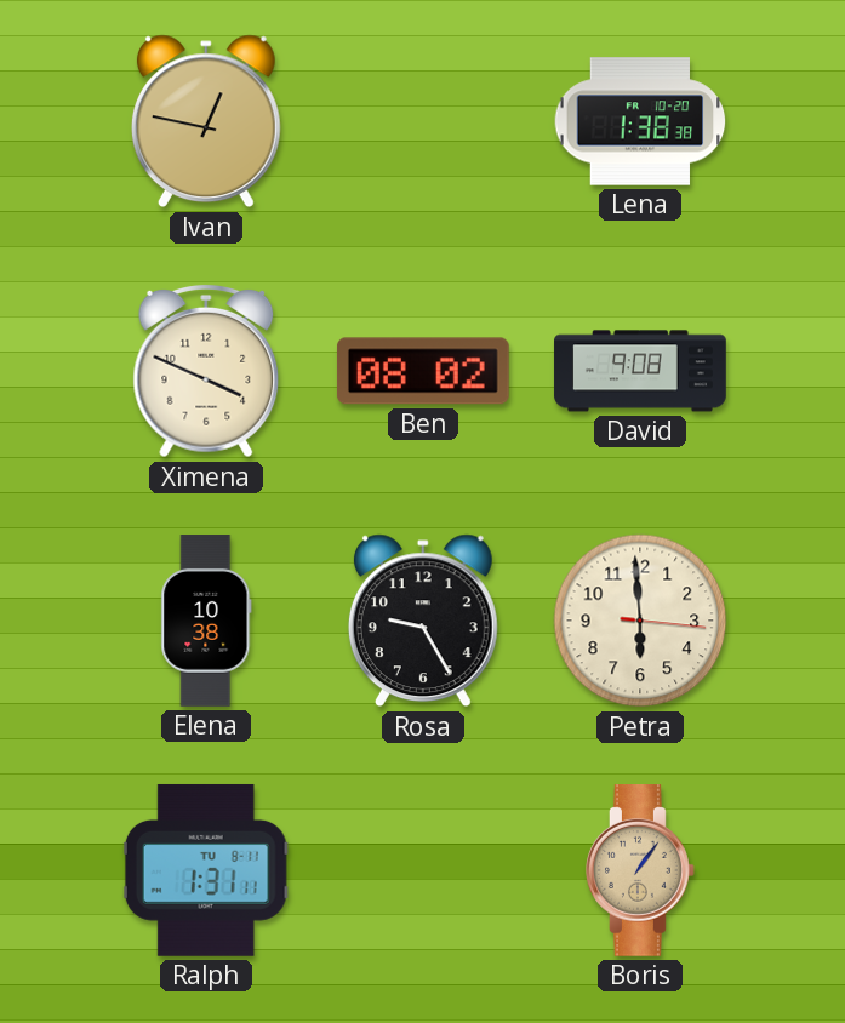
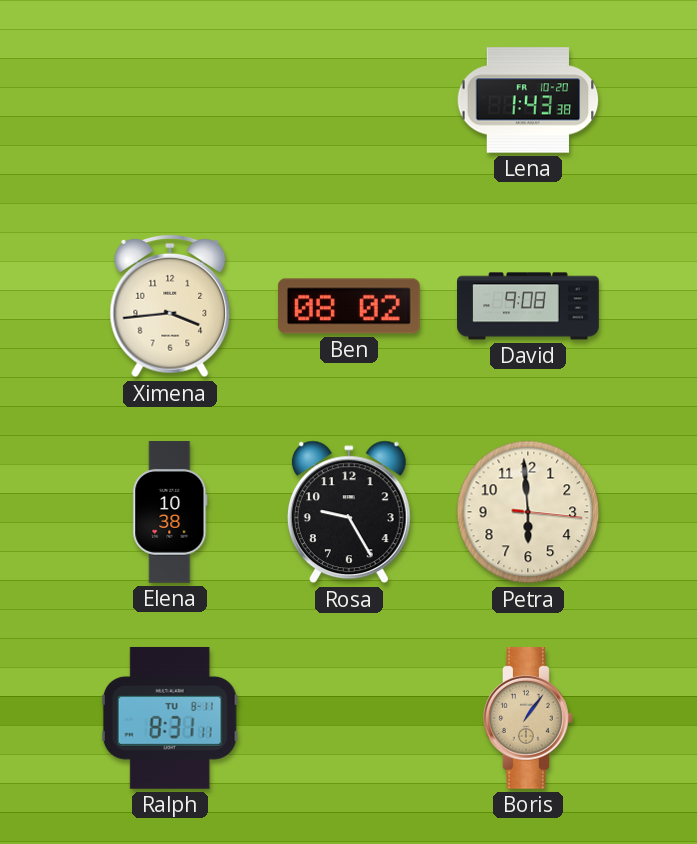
Ivan: 12:47 -> none
Lena: 1:38 -> 1:43
Ximena: 3:49 -> 3:44
Ralph: 1:31 -> 8:31
